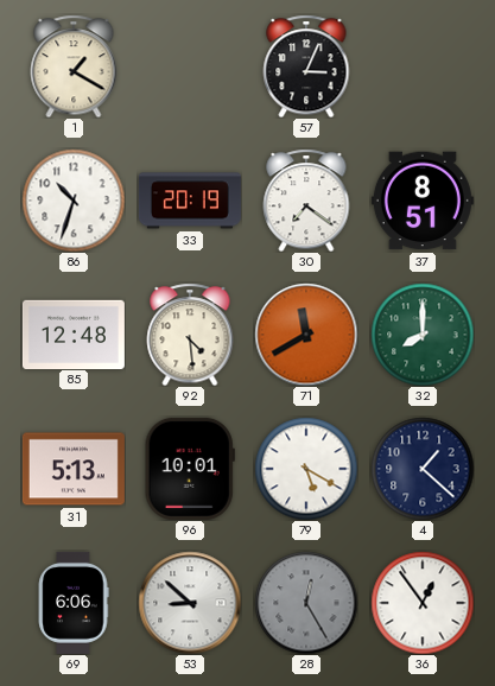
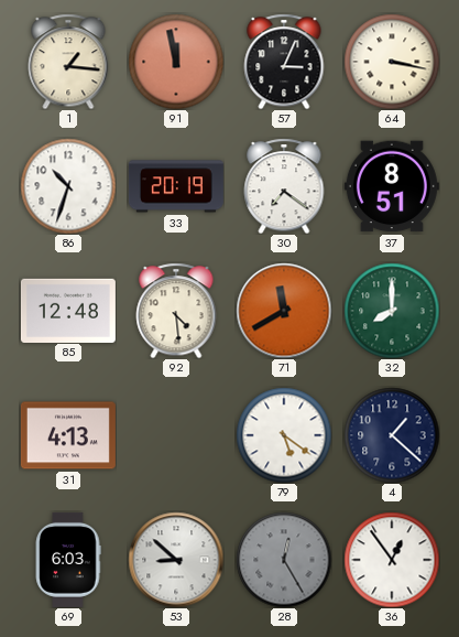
1: 1:20 -> 1:16
91: none -> 11:58
64: none -> 3:17
31: 5:13 -> 4:13
96: 10:01 -> none
79: 5:20 -> 5:21
69: 6:06 -> 6:03
